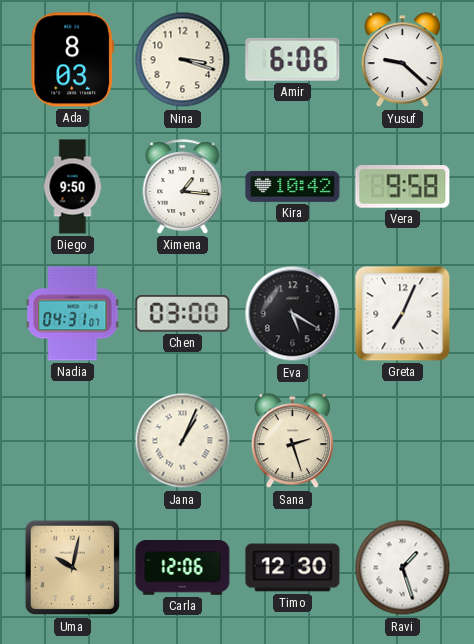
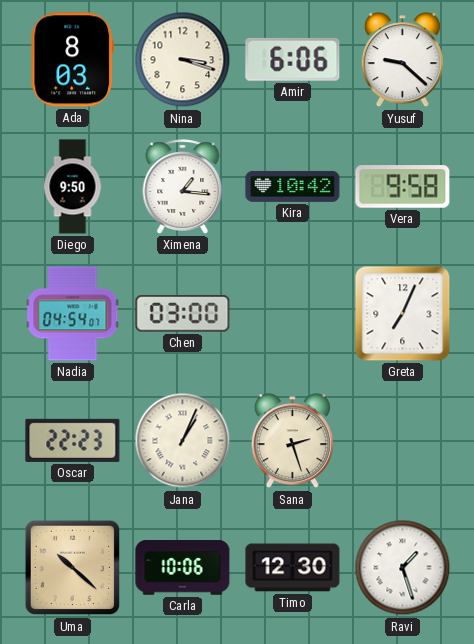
Nadia: 04:31 -> 04:54
Eva: 5:20 -> none
Oscar: none -> 22:23
Uma: 10:02 -> 10:22
Carla: 12:06 -> 10:06
